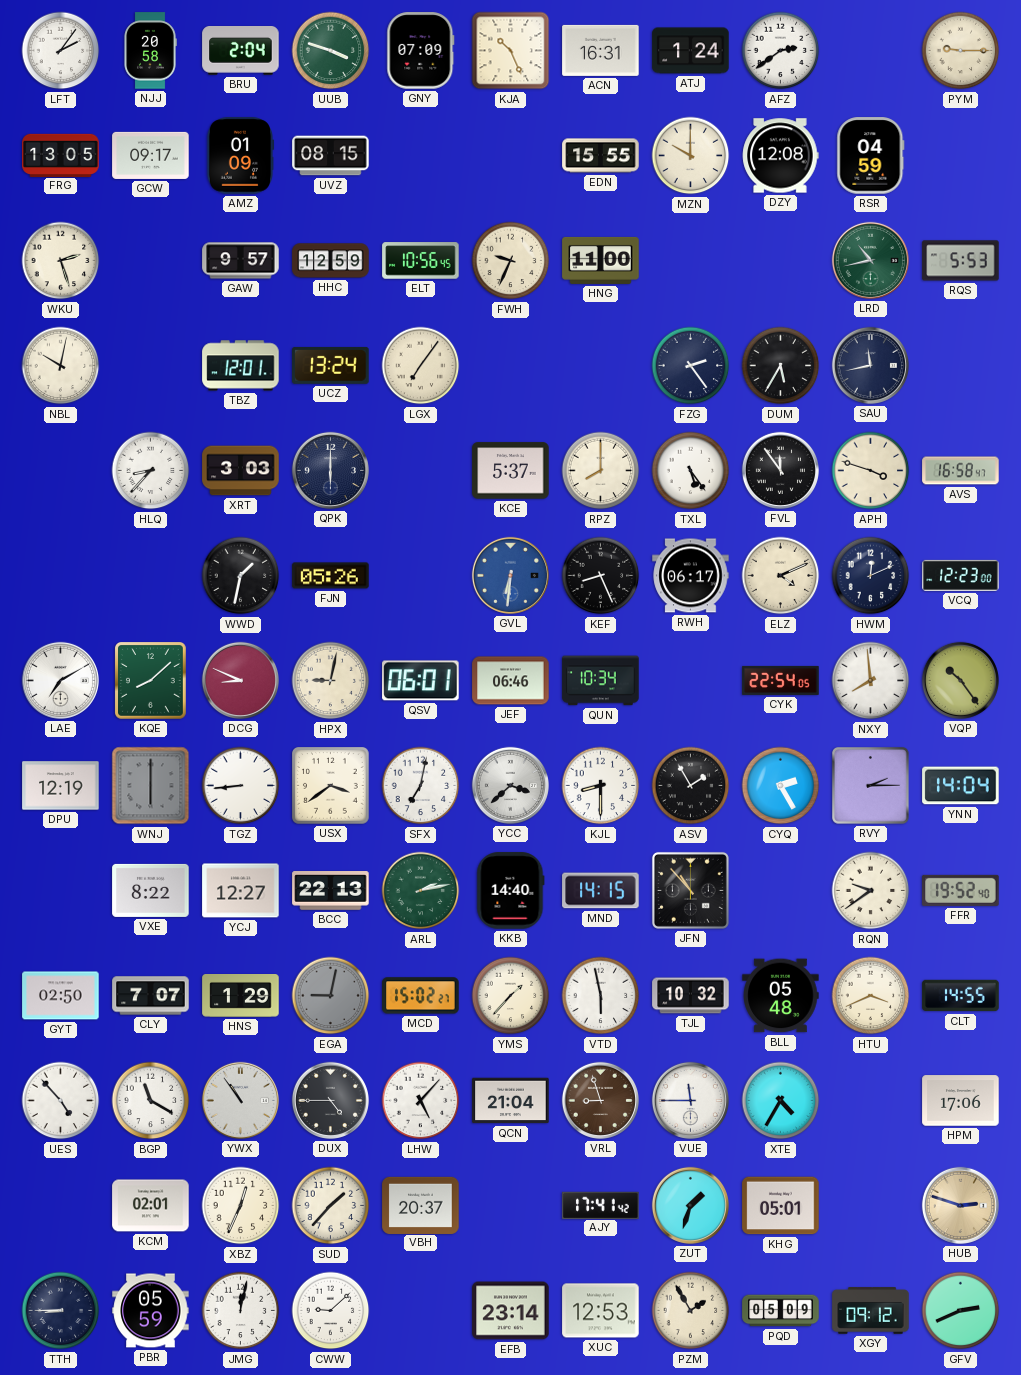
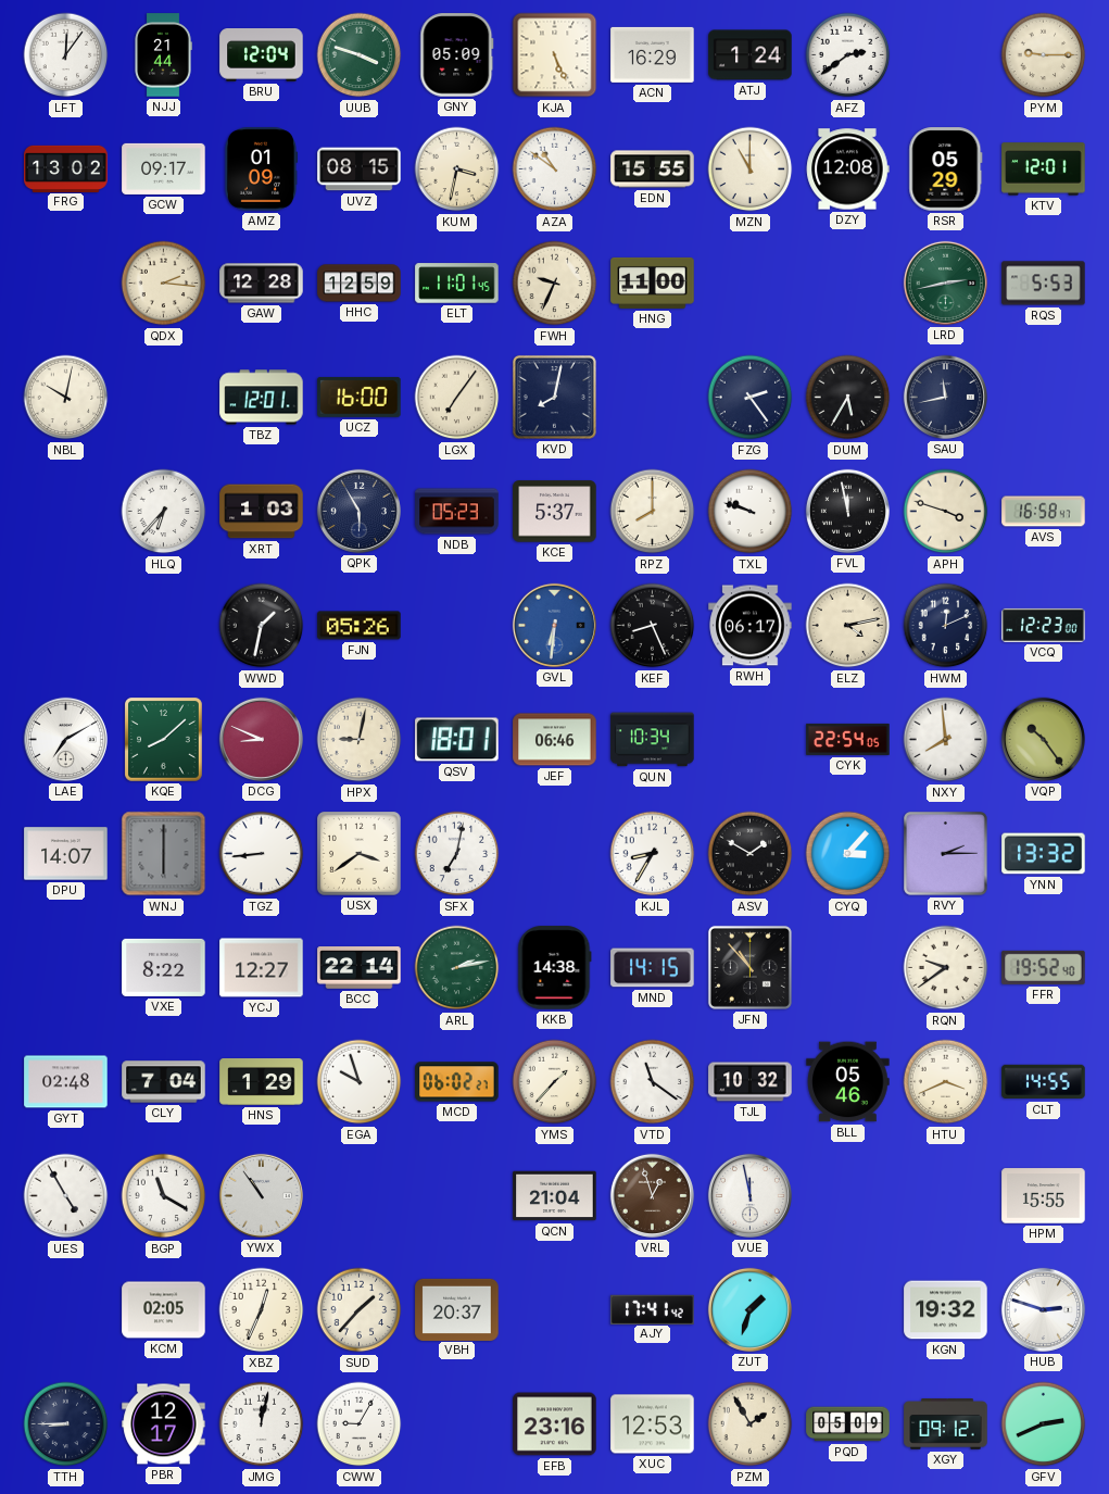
LFT: 2:06 -> 12:06
NJJ: 20:58 -> 21:44
BRU: 2:04 -> 12:04
GNY: 07:09 -> 05:09
KJA: 10:26 -> 5:26
ACN: 16:31 -> 16:29
FRG: 13:05 -> 13:02
KUM: none -> 3:32
AZA: none -> 10:51
MZN: 10:00 -> 11:00
RSR: 04:59 -> 05:29
KTV: none -> 12:01
WKU: 2:27 -> none
QDX: none -> 2:16
GAW: 9:57 -> 12:28
ELT: 10:56 -> 11:01
LRD: 10:43 -> 2:43
UCZ: 13:24 -> 16:00
KVD: none -> 8:02
HLQ: 8:37 -> 6:37
XRT: 3:03 -> 1:03
QPK: 6:00 -> 5:55
NDB: none -> 05:23
TXL: 5:24 -> 9:48
FVL: 11:54 -> 11:58
ELZ: 4:11 -> 4:13
QSV: 06:01 -> 18:01
DPU: 12:19 -> 14:07
YCC: 3:38 -> none
KJL: 8:30 -> 8:35
ASV: 1:55 -> 1:50
CYQ: 2:25 -> 3:07
YNN: 14:04 -> 13:32
BCC: 22:13 -> 22:14
KKB: 14:40 -> 14:38
GYT: 02:50 -> 02:48
CLY: 7:07 -> 7:04
EGA: 9:02 -> 9:57
EGA dial: grey -> white
MCD: 15:02 -> 06:02
VTD: 5:58 -> 11:21
BLL: 05:48 -> 05:46
UES: 4:53 -> 4:55
DUX: 4:45 -> none
LHW: 5:07 -> none
VRL: 8:57 -> 12:57
VUE: 11:45 -> 11:58
XTE: 4:35 -> none
HPM: 17:06 -> 15:55
KCM: 02:01 -> 02:05
KHG: 05:01 -> none
KGN: none -> 19:32
HUB dial: champagne -> white
PBR: 05:59 -> 12:17
CWW: 9:08 -> 9:05
EFB: 23:14 -> 23:16
